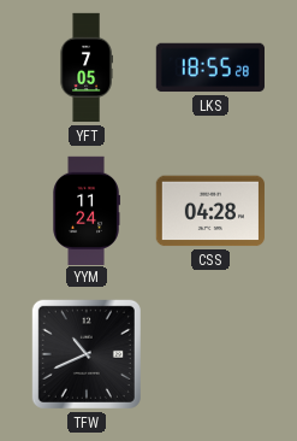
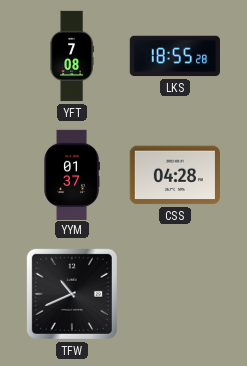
YFT: 7:05 -> 7:08
YYM: 11:24 -> 01:37
